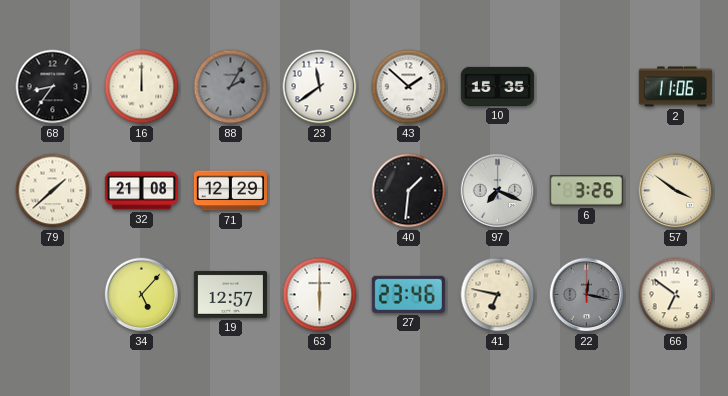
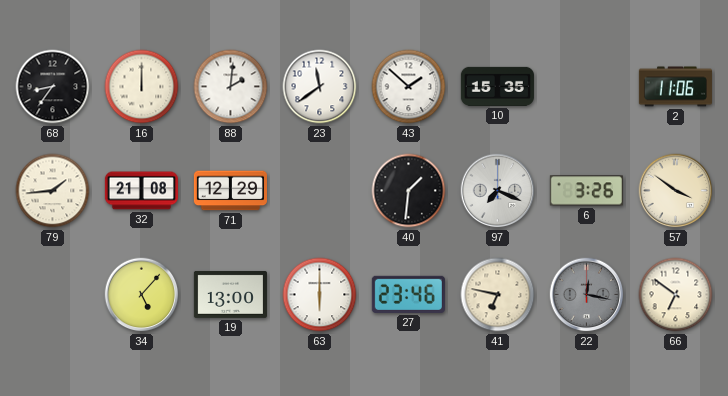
88: 2:05 -> 2:01
88 dial: grey -> white
79: 1:38 -> 1:44
19: 12:57 -> 13:00
